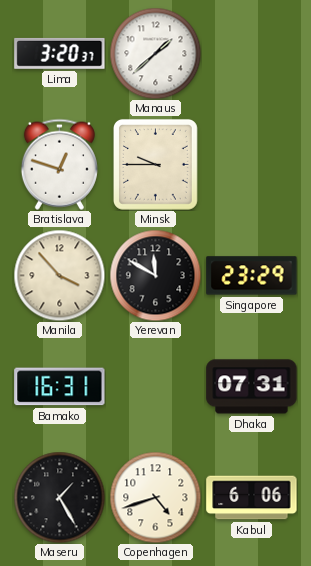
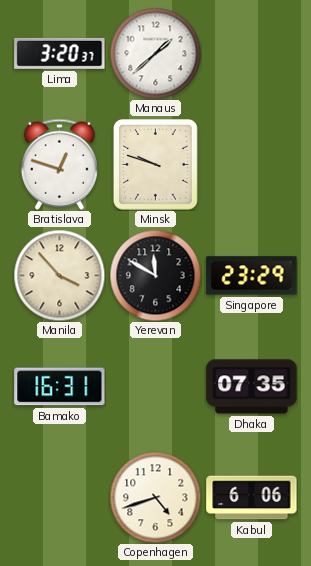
Minsk: 9:45 -> 9:48
Dhaka: 07:31 -> 07:35
Maseru: 1:25 -> none
